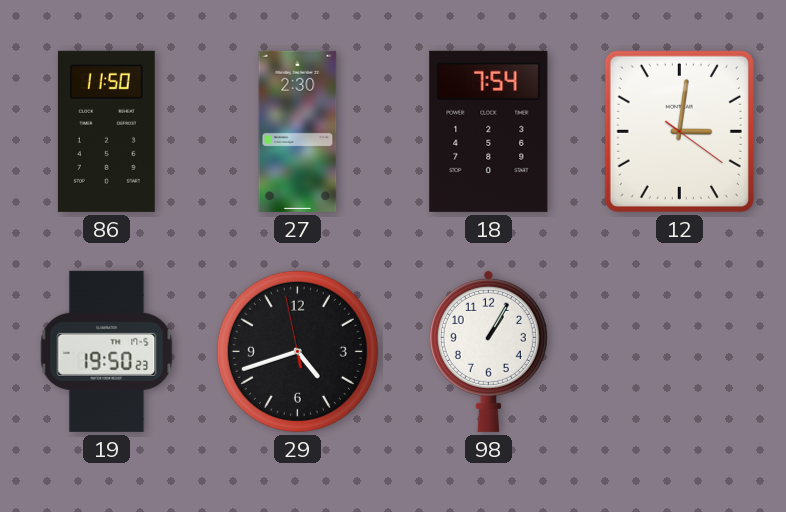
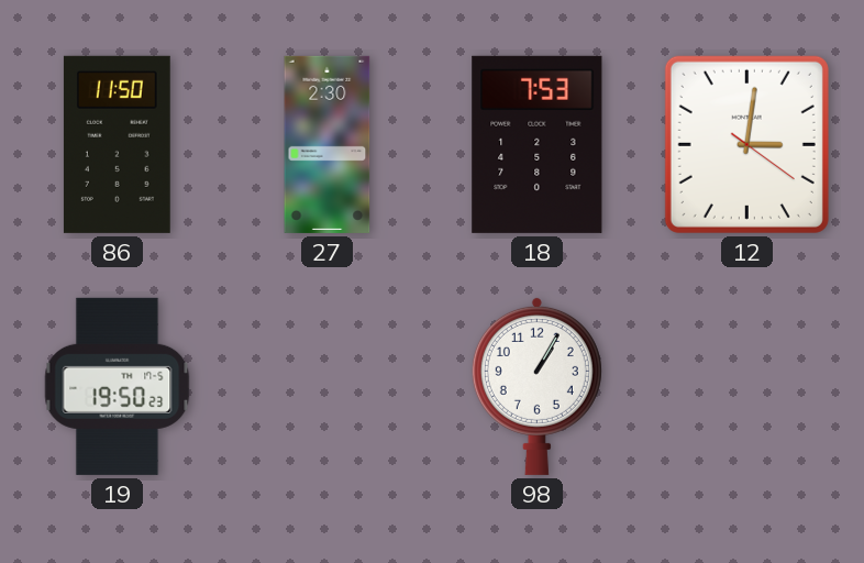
18: 7:54 -> 7:53
29: 4:41 -> none
